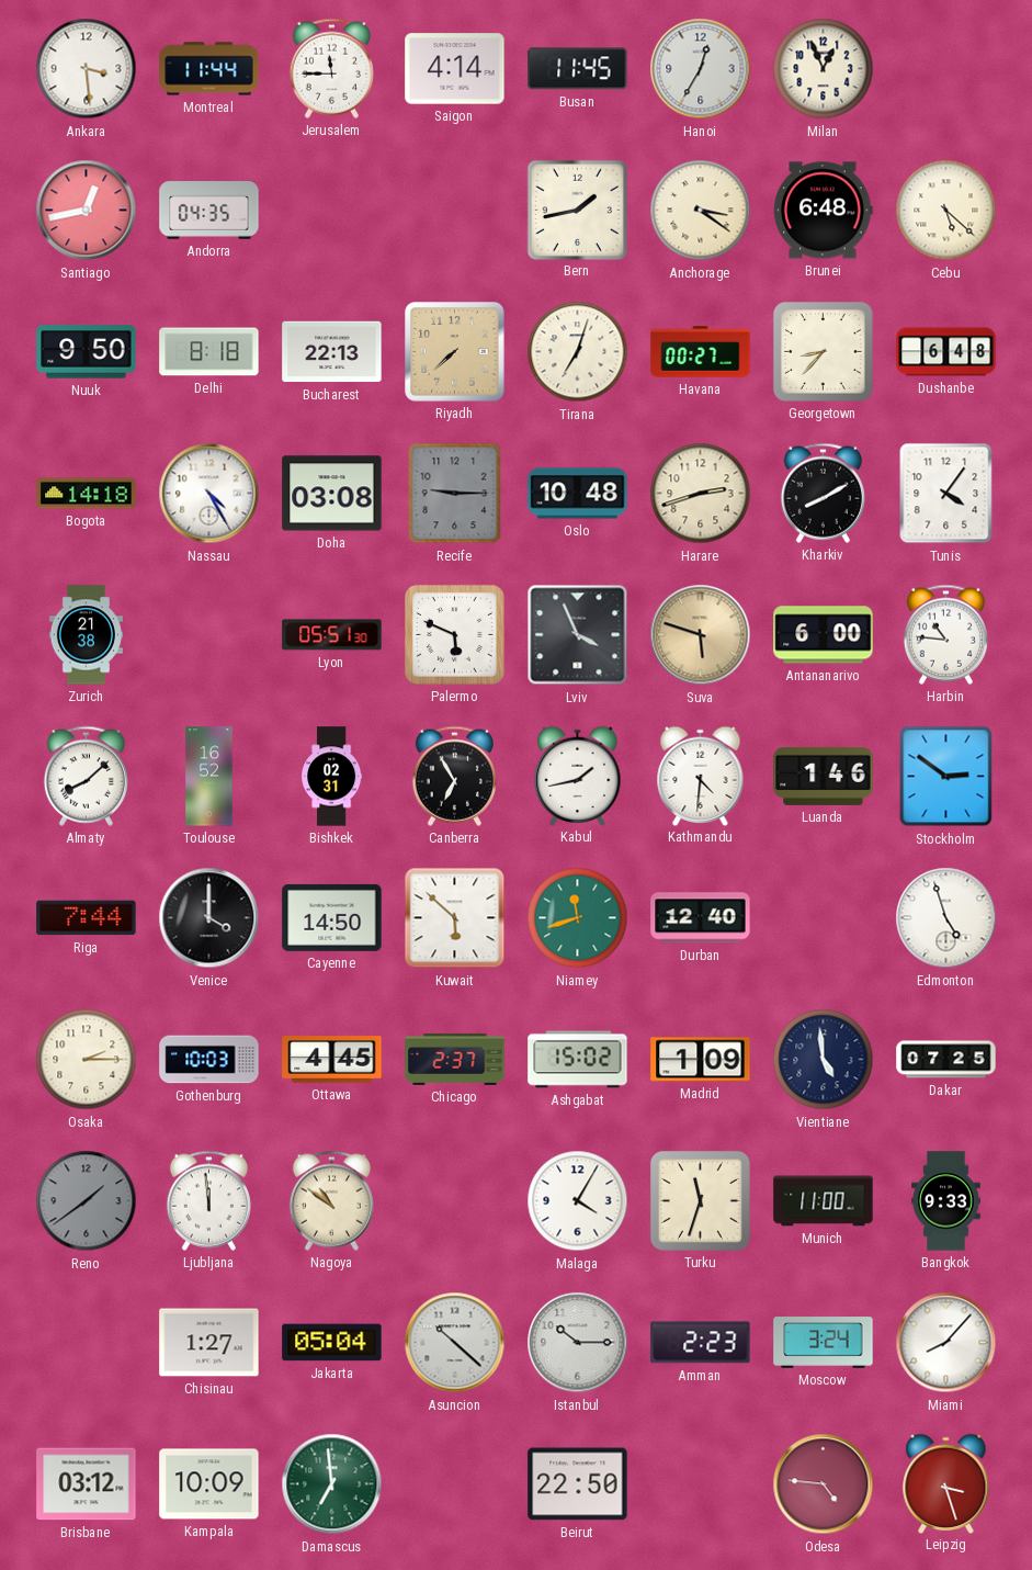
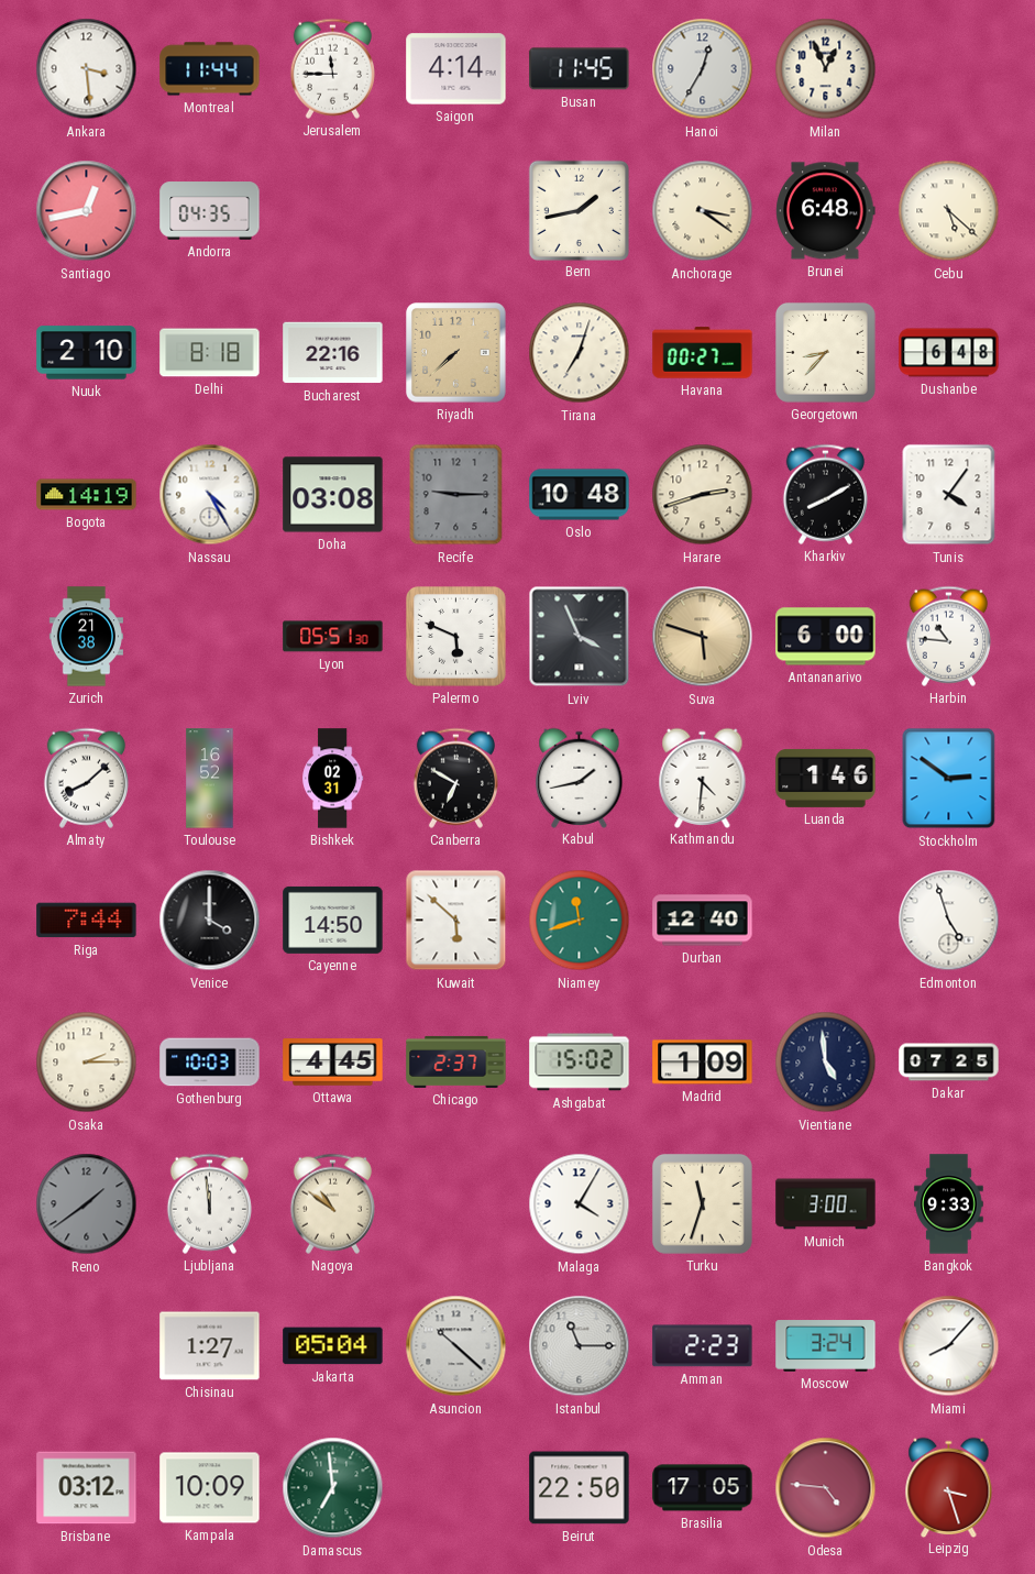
Nuuk: 9:50 -> 2:10
Bucharest: 22:13 -> 22:16
Bogota: 14:18 -> 14:19
Canberra: 6:55 -> 6:50
Munich: 11:00 -> 3:00
Istanbul: 10:15 -> 11:15
Brasilia: none -> 17:05
